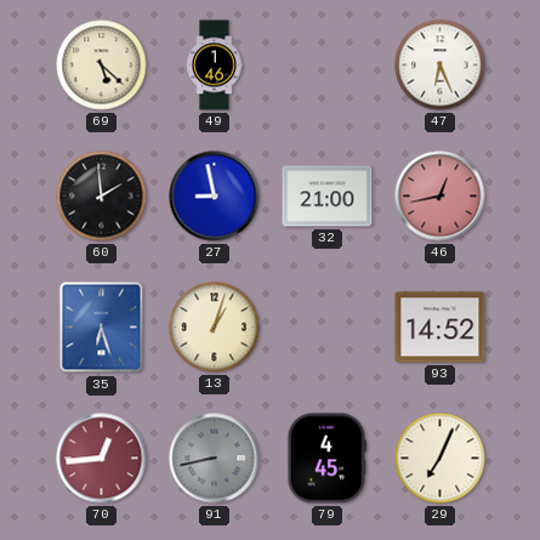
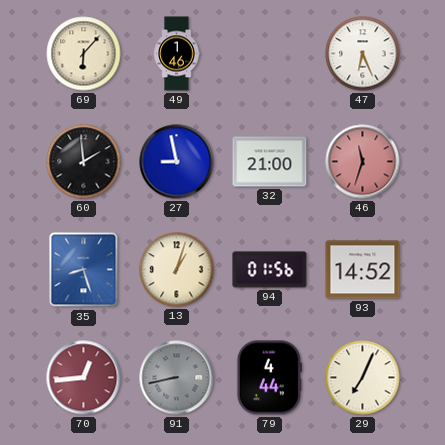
69: 5:22 -> 6:07
46: 12:43 -> 11:33
35: 6:27 -> 8:27
94: none -> 01:56
79: 4:45 -> 4:44
